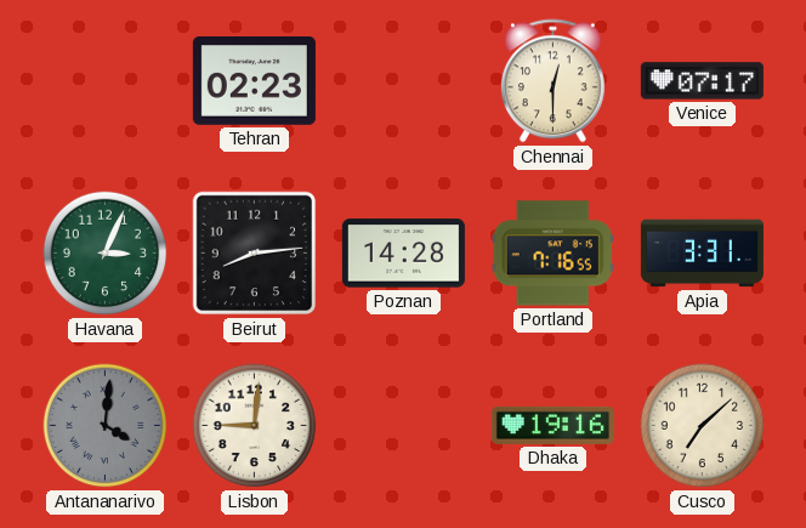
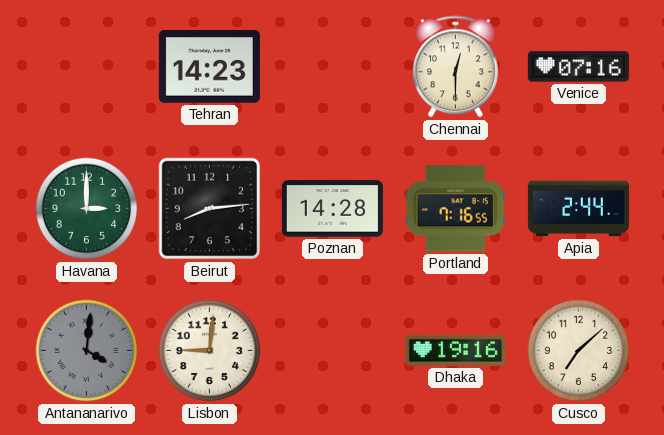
Tehran: 02:23 -> 14:23
Venice: 07:17 -> 07:16
Havana: 3:04 -> 3:00
Apia: 3:31 -> 2:44
